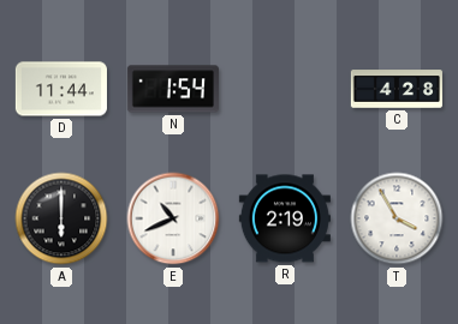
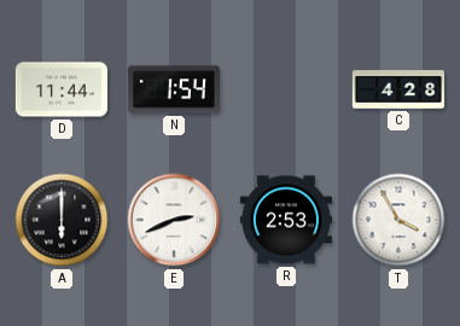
E: 10:41 -> 2:41
R: 2:19 -> 2:53
